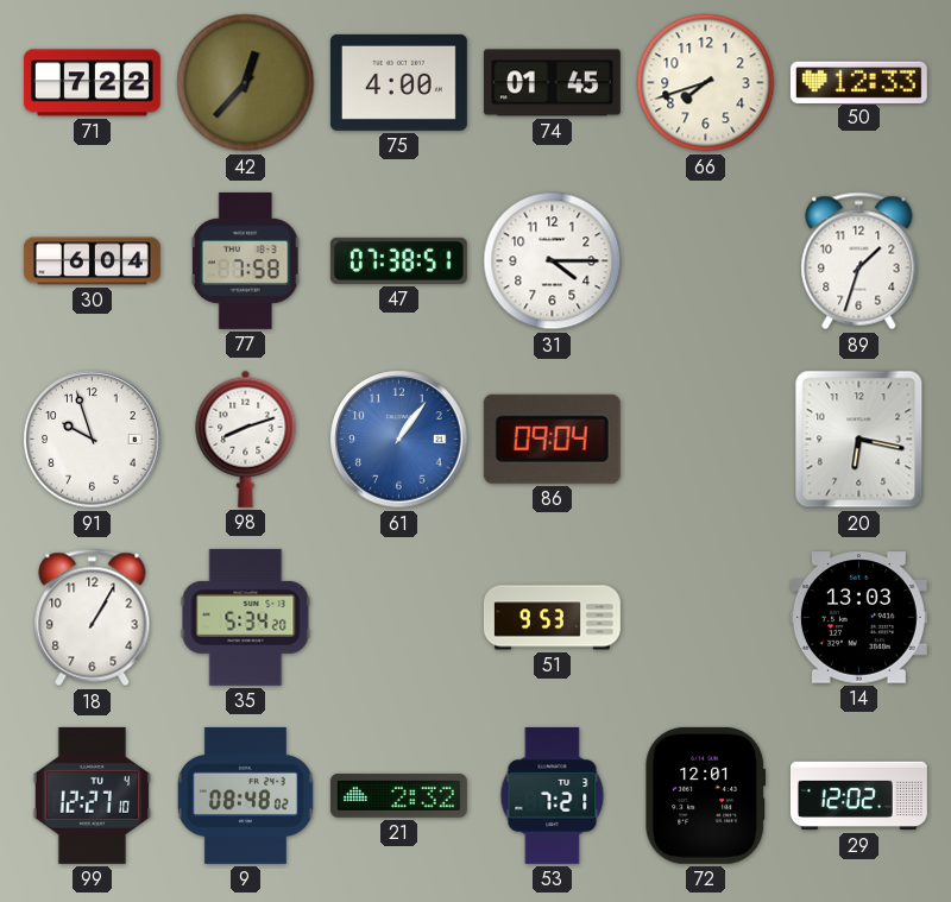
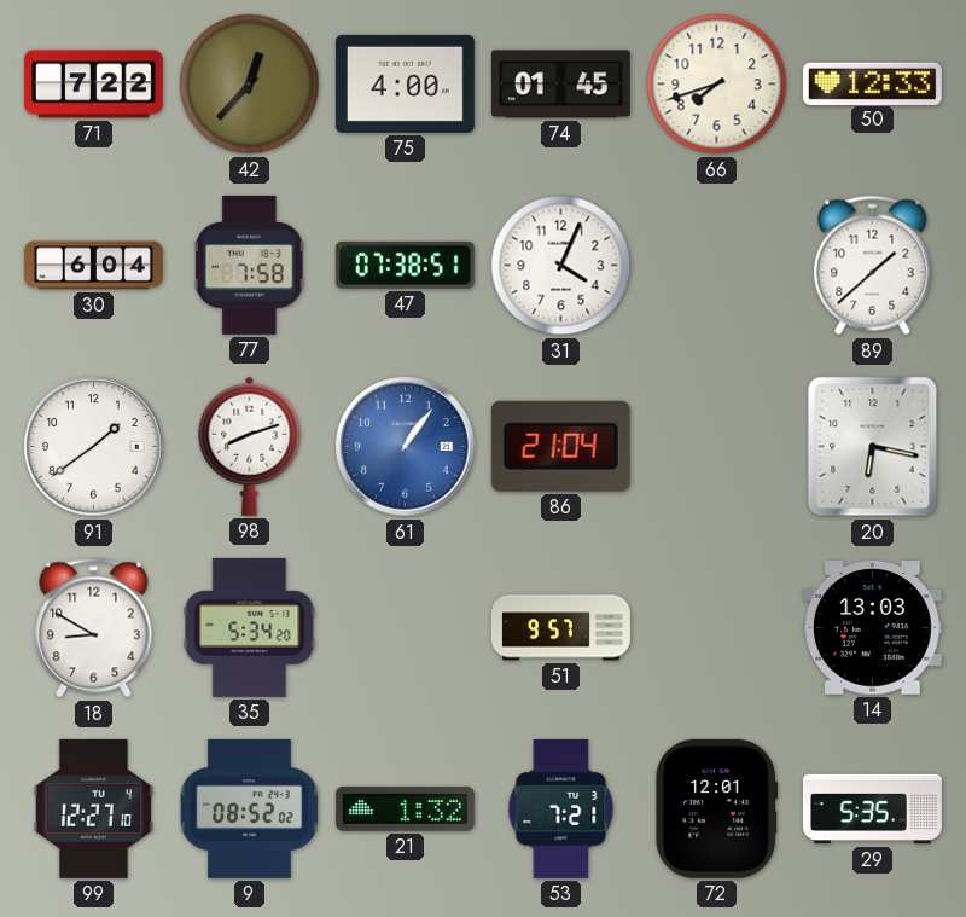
31: 4:15 -> 4:04
89: 1:33 -> 1:38
91: 9:57 -> 1:39
86: 09:04 -> 21:04
18: 1:05 -> 8:50
51: 9:53 -> 9:57
9: 08:48 -> 08:52
21: 2:32 -> 1:32
29: 12:02 -> 5:35
